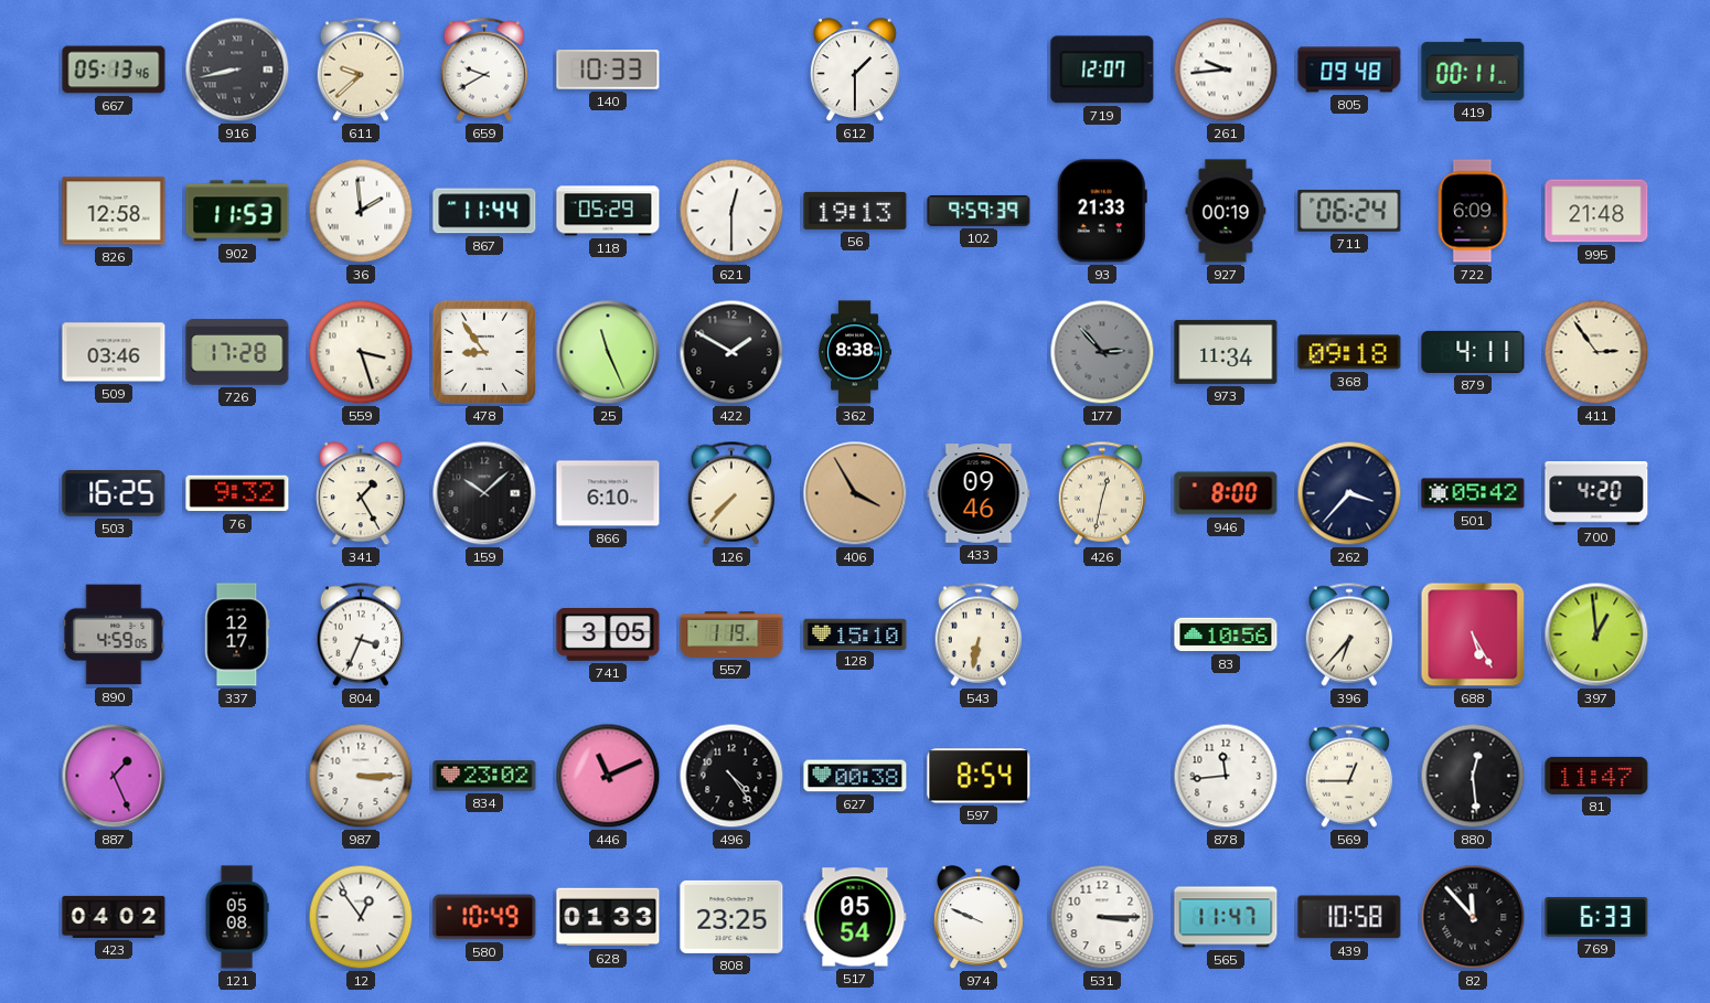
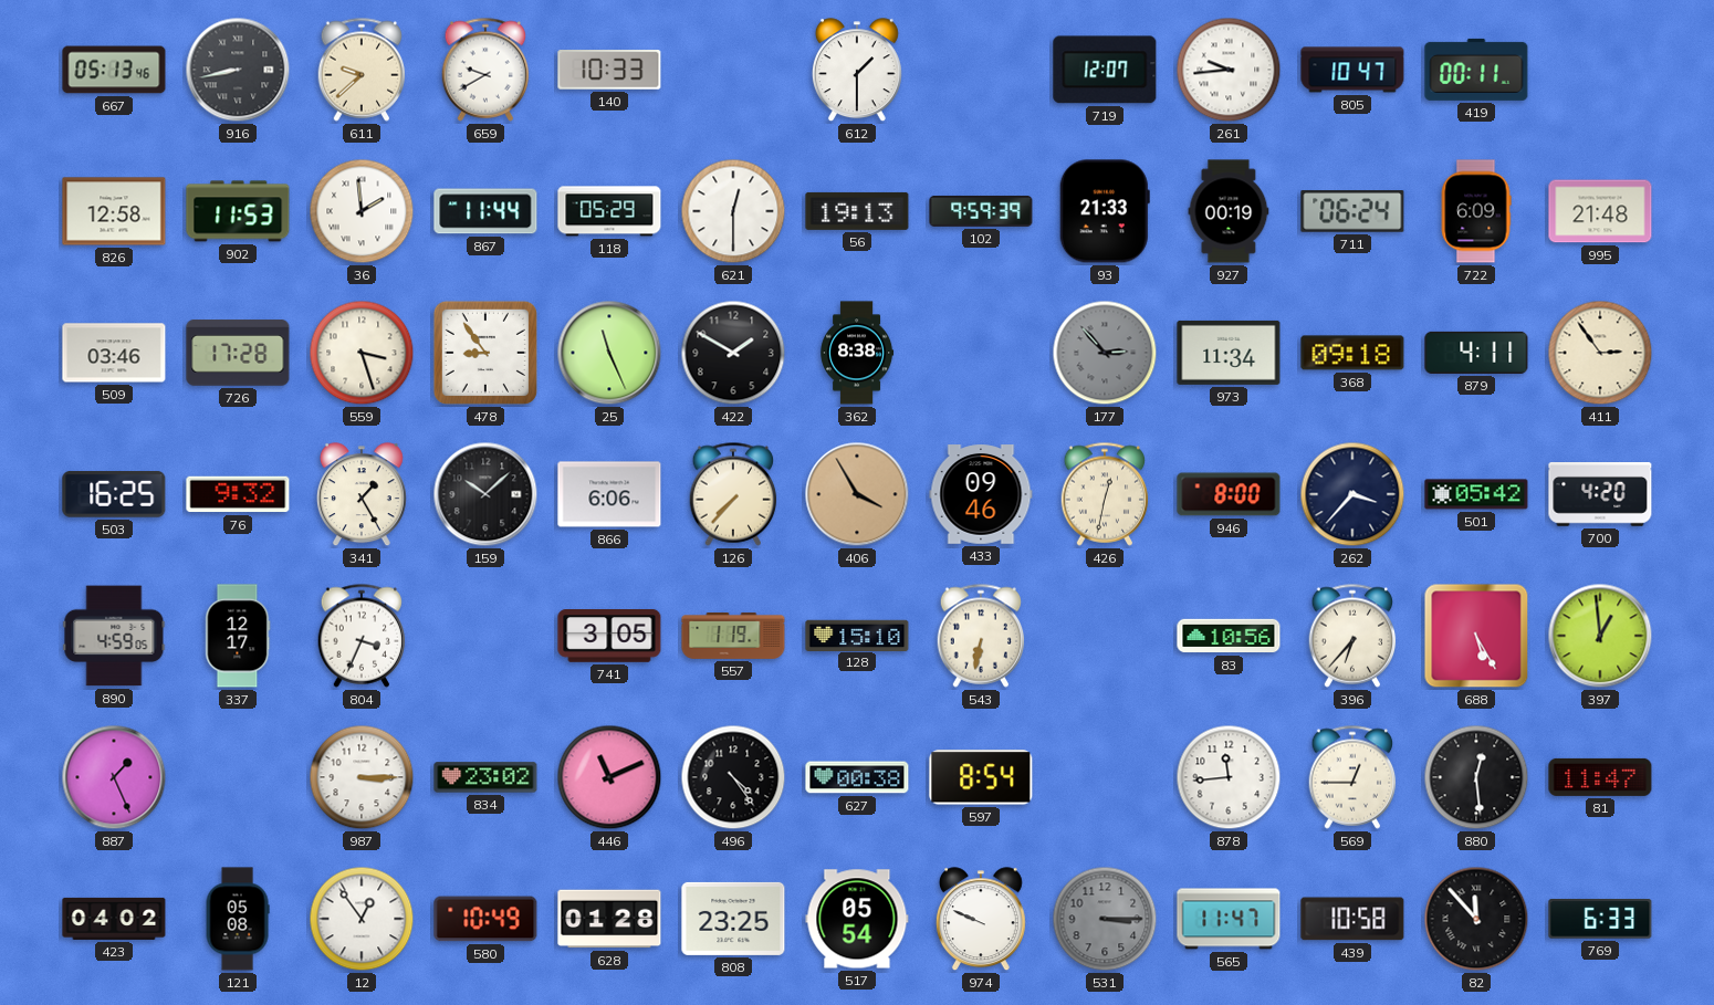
805: 09:48 -> 10:47
866: 6:10 -> 6:06
628: 01:33 -> 01:28
531 dial: white -> grey
